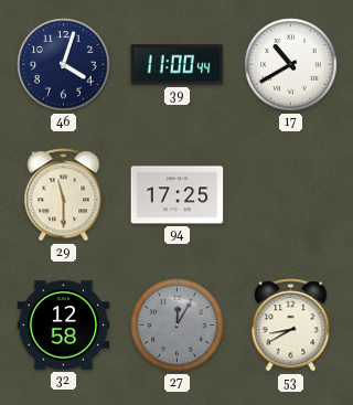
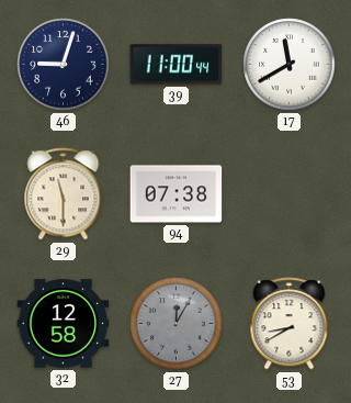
46: 4:03 -> 9:03
17: 10:40 -> 11:40
94: 17:25 -> 07:38
